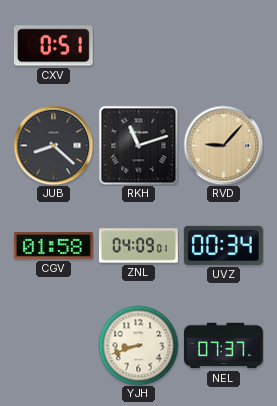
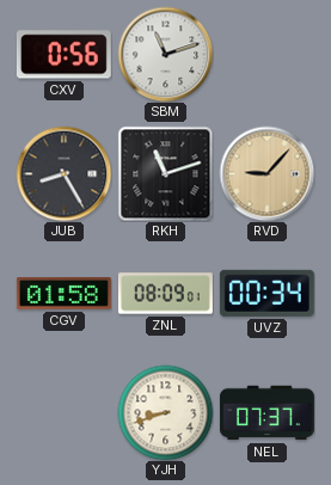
CXV: 0:51 -> 0:56
SBM: none -> 11:12
JUB: 8:22 -> 8:25
ZNL: 04:09 -> 08:09
